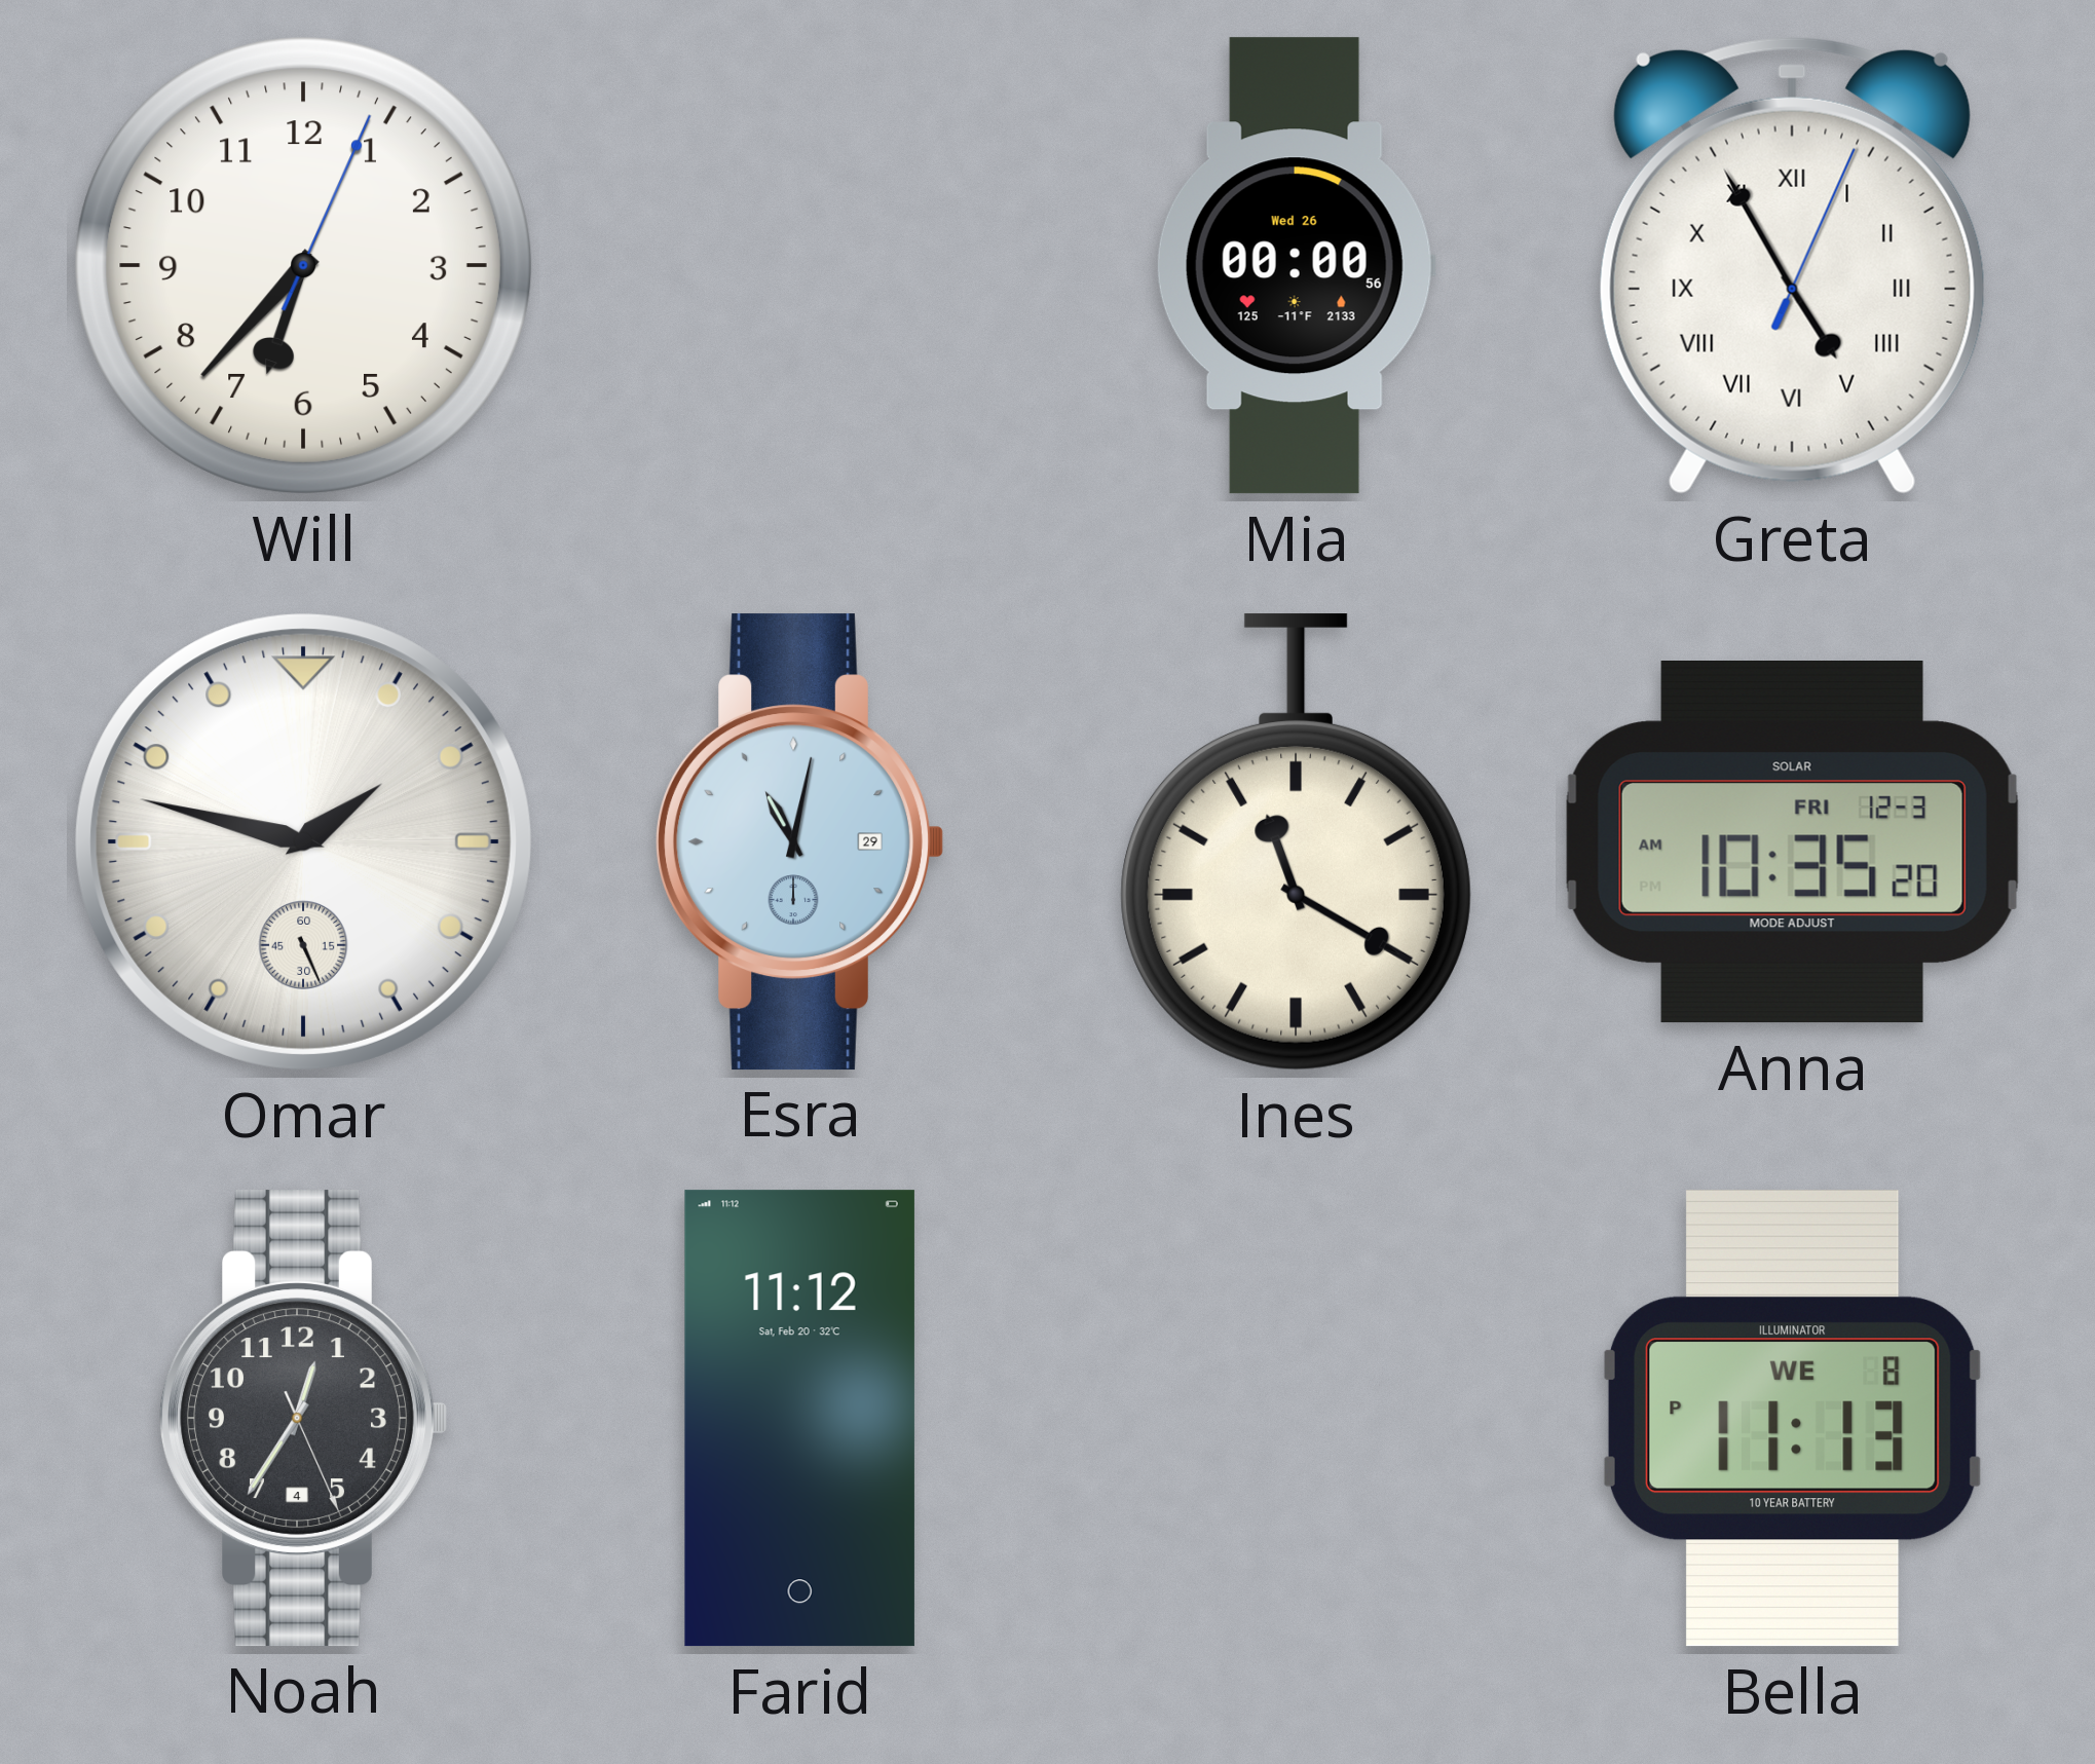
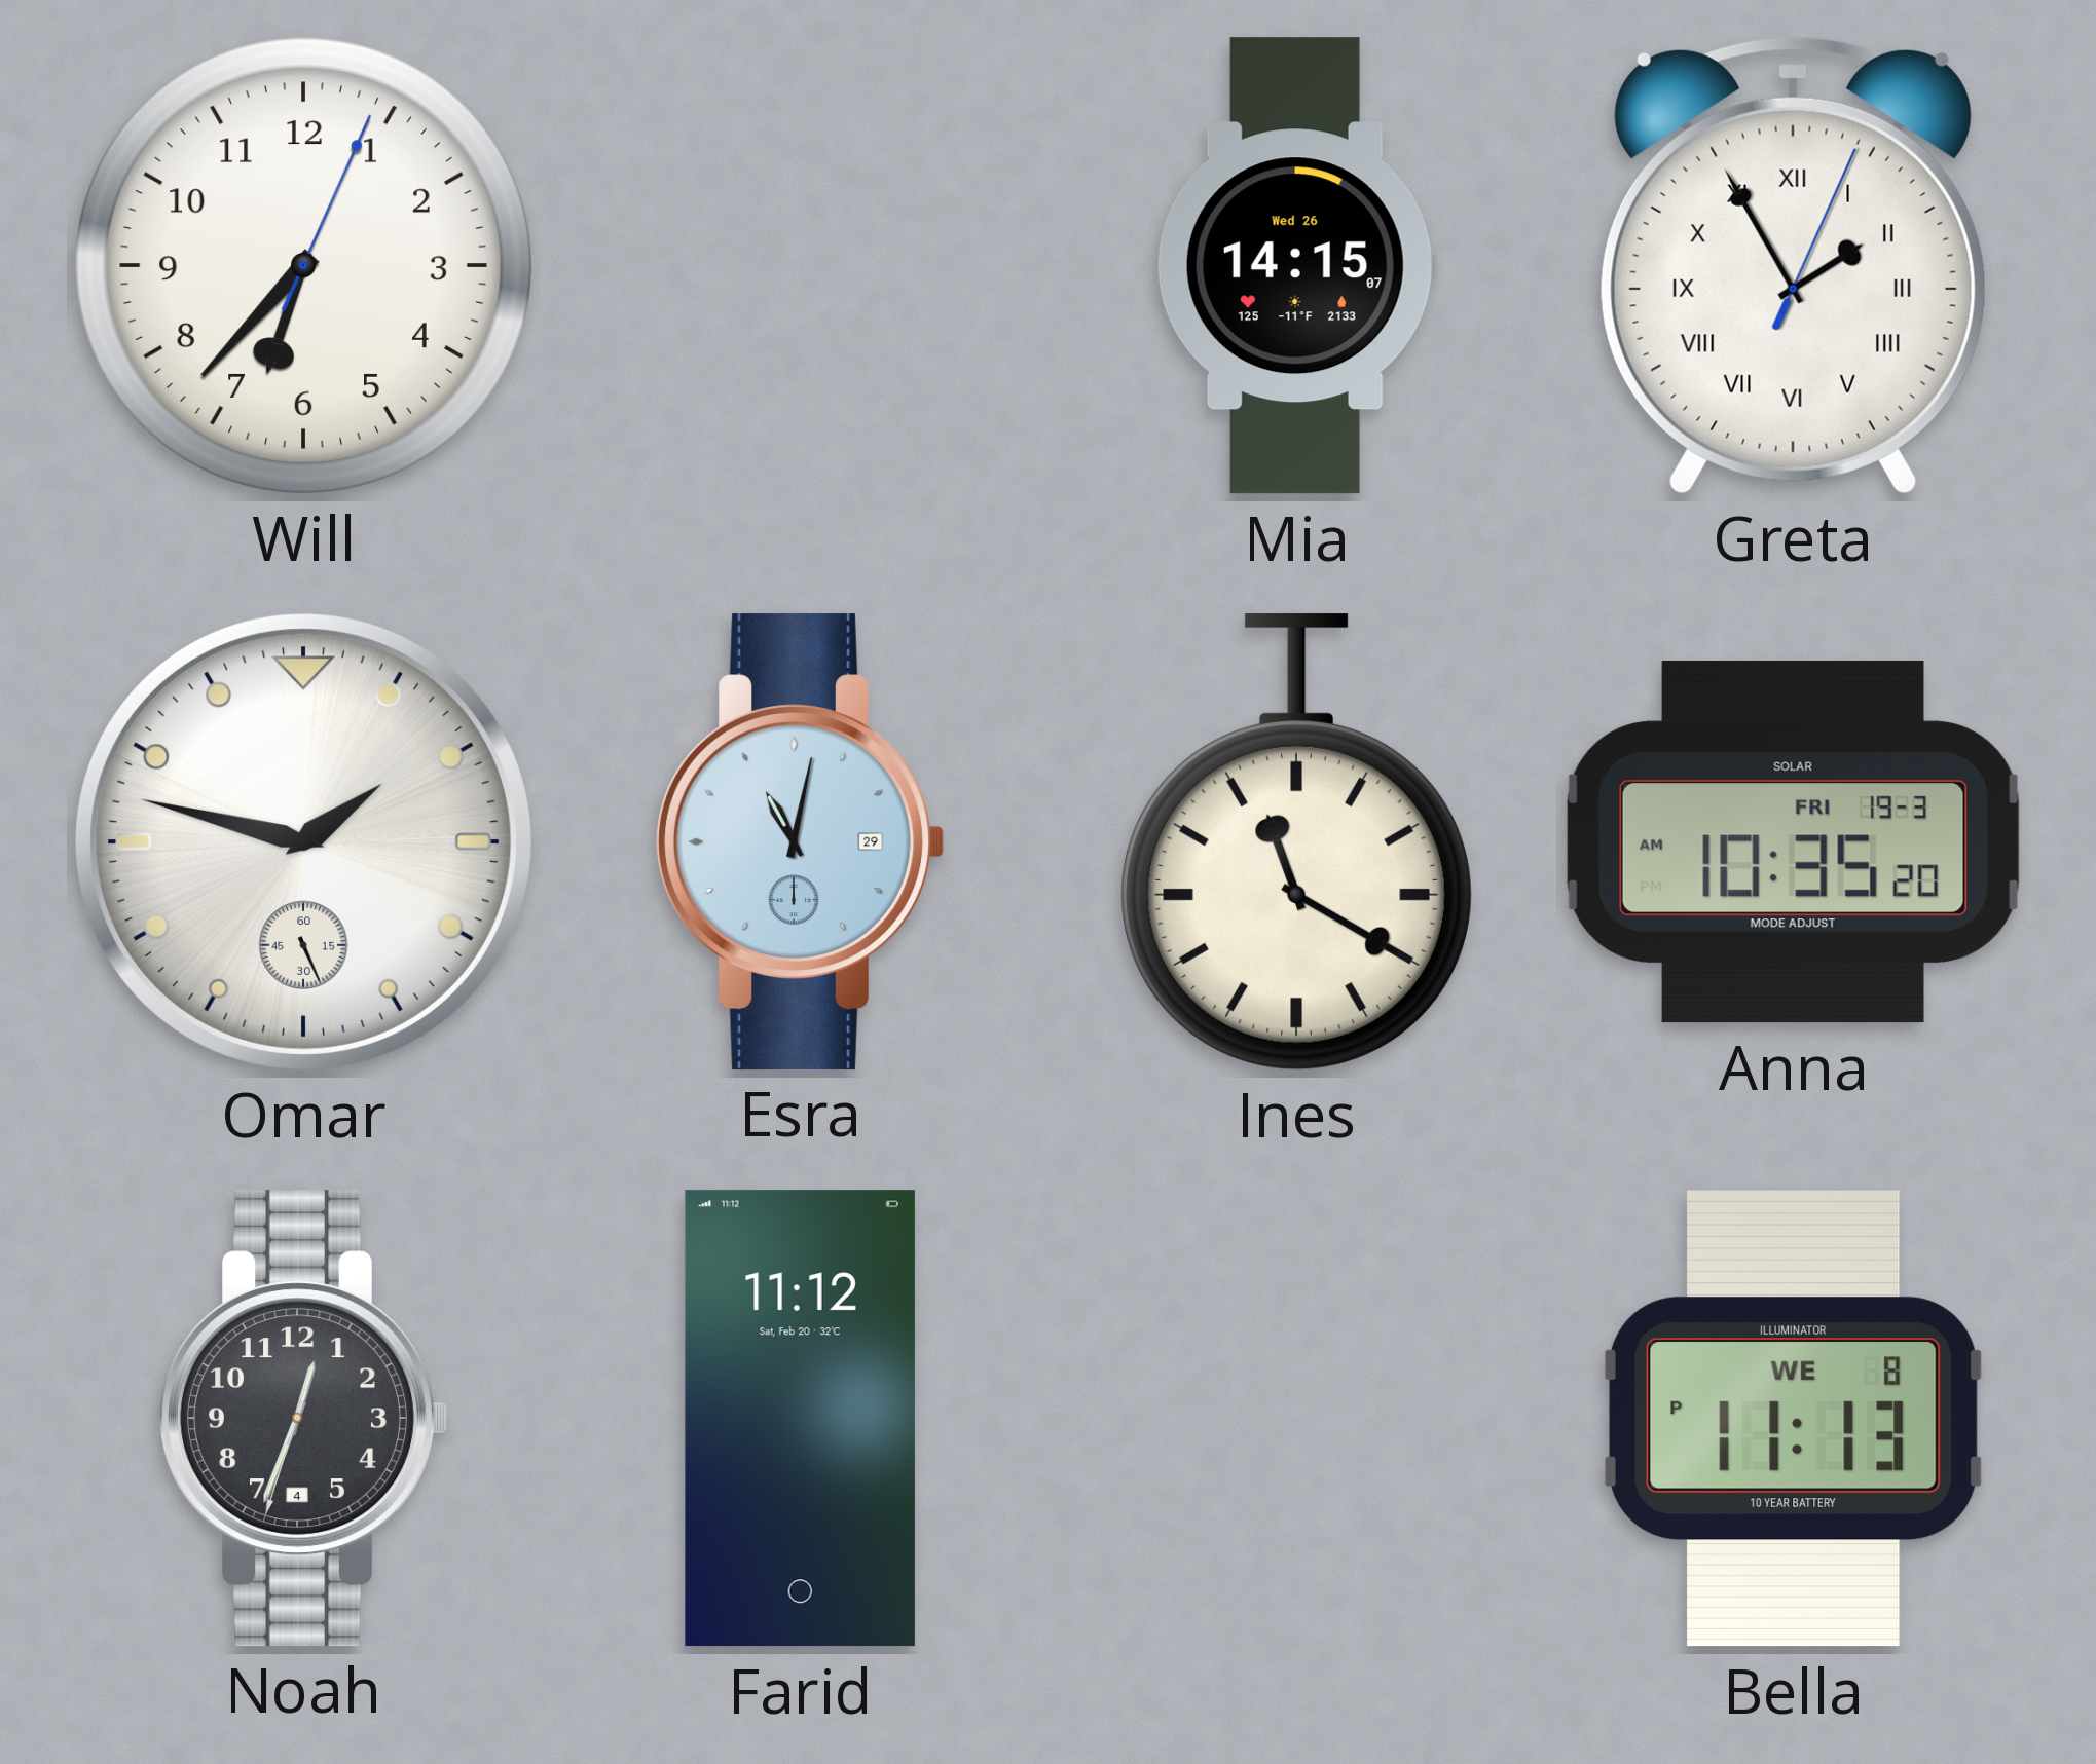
Mia: 00:00 -> 14:15
Greta: 4:55 -> 1:55
Anna date: FRI 12-3 -> FRI 19-3
Noah: 12:35 -> 12:33
